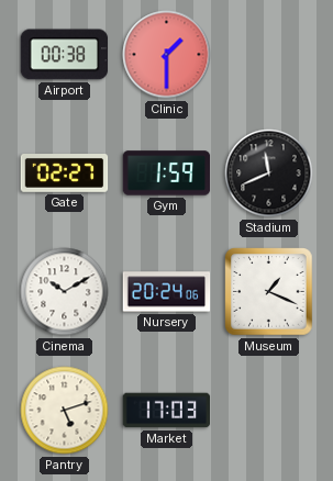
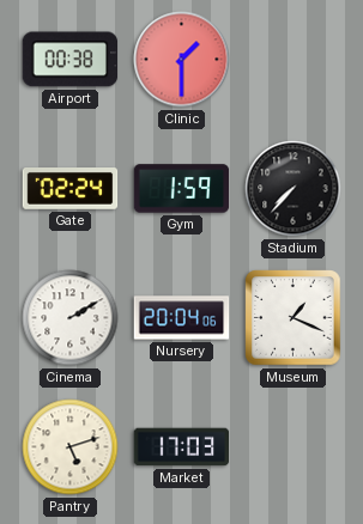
Gate: 02:27 -> 02:24
Stadium: 11:41 -> 7:37
Cinema: 10:10 -> 2:10
Nursery: 20:24 -> 20:04
